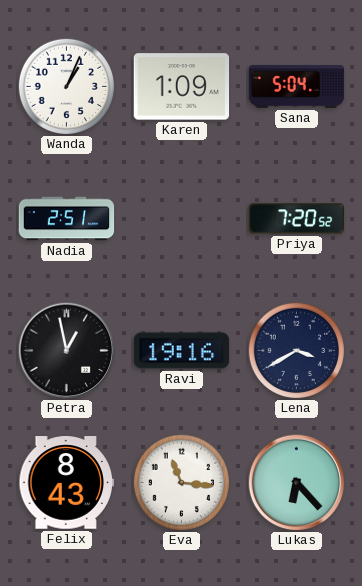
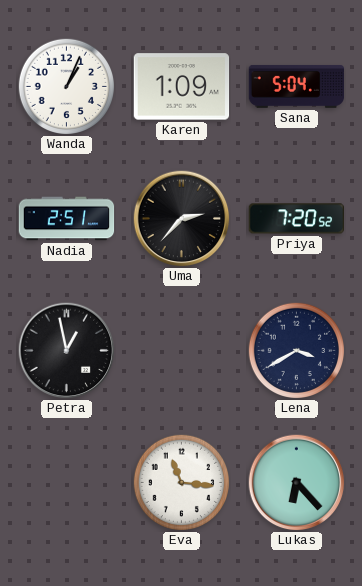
Uma: none -> 2:37
Ravi: 19:16 -> none
Felix: 8:43 -> none
